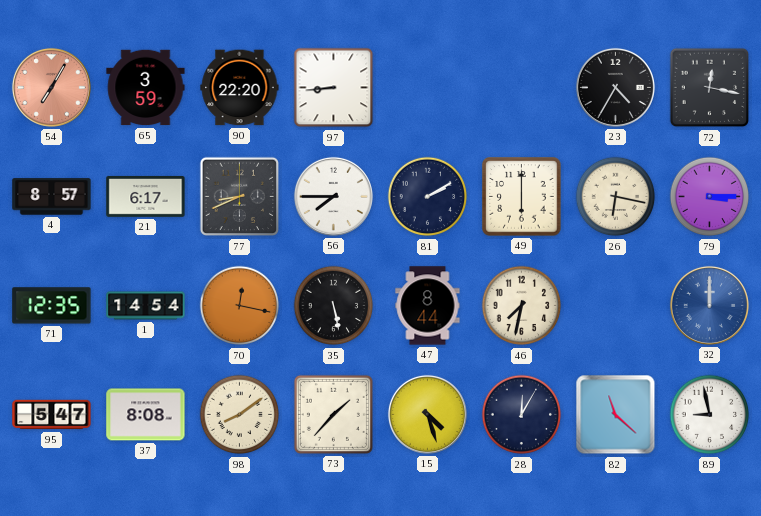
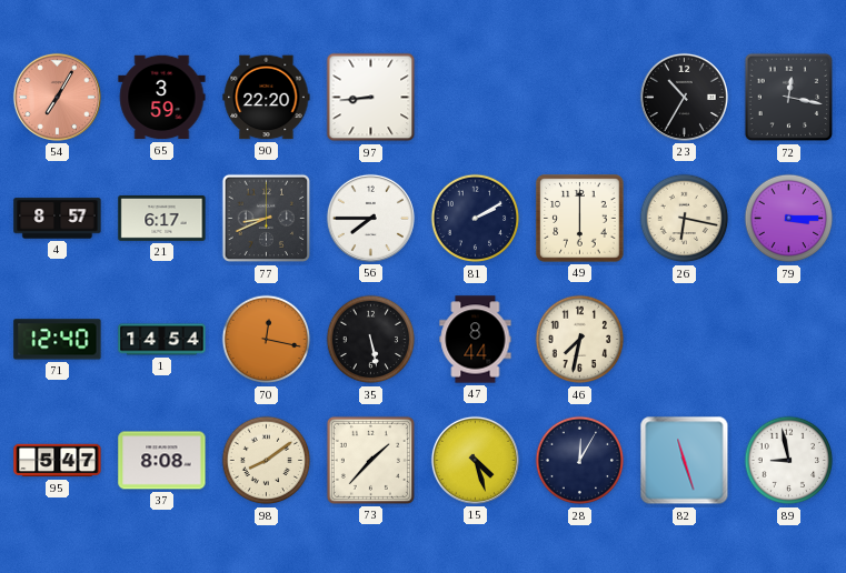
23: 4:35 -> 10:35
71: 12:35 -> 12:40
32: 12:00 -> none
82: 11:22 -> 11:27
